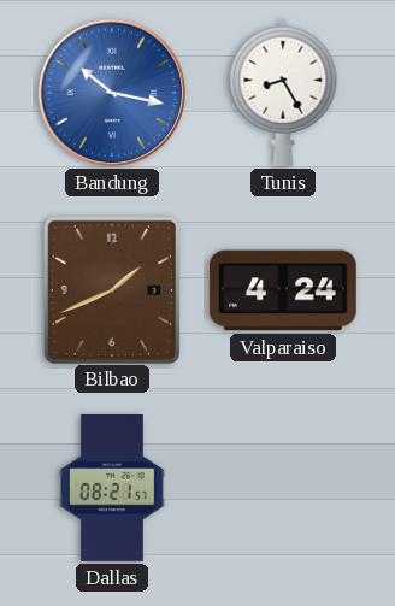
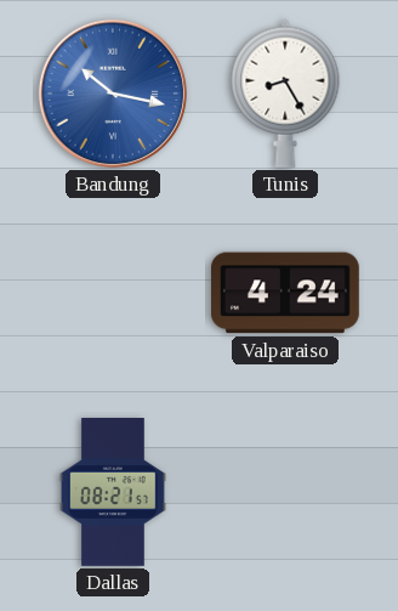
Bilbao: 1:41 -> none
